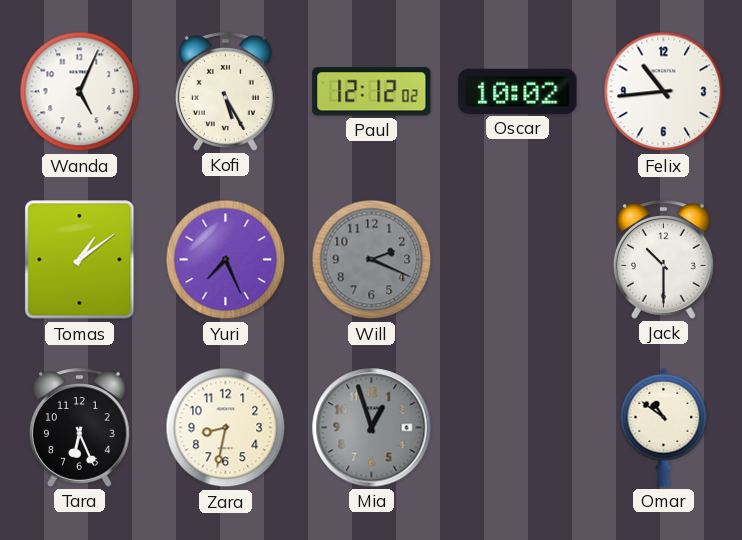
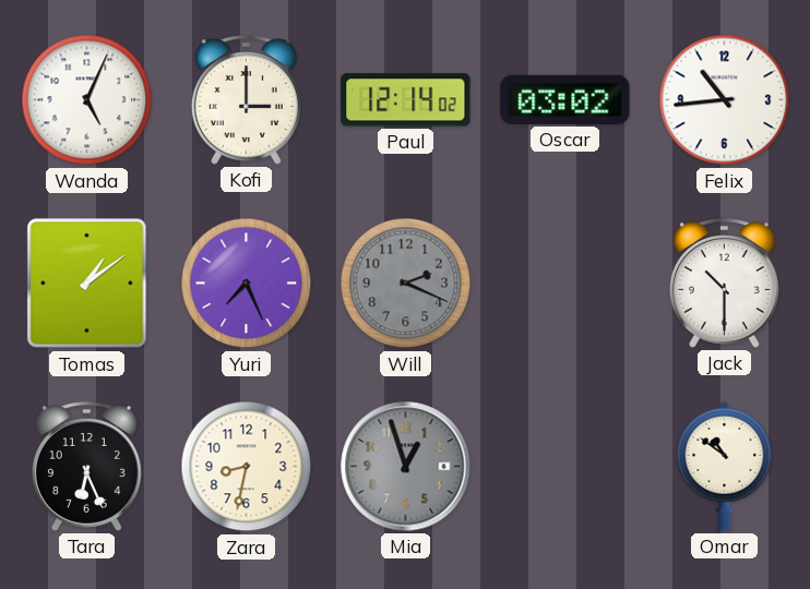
Kofi: 5:25 -> 3:00
Paul: 12:12 -> 12:14
Oscar: 10:02 -> 03:02
